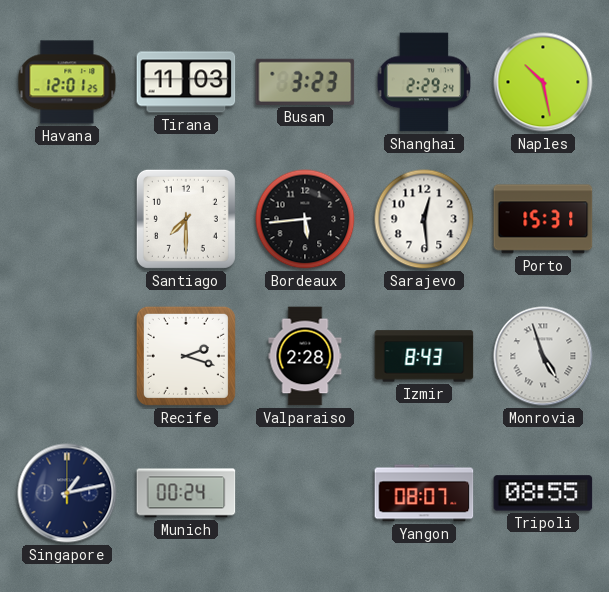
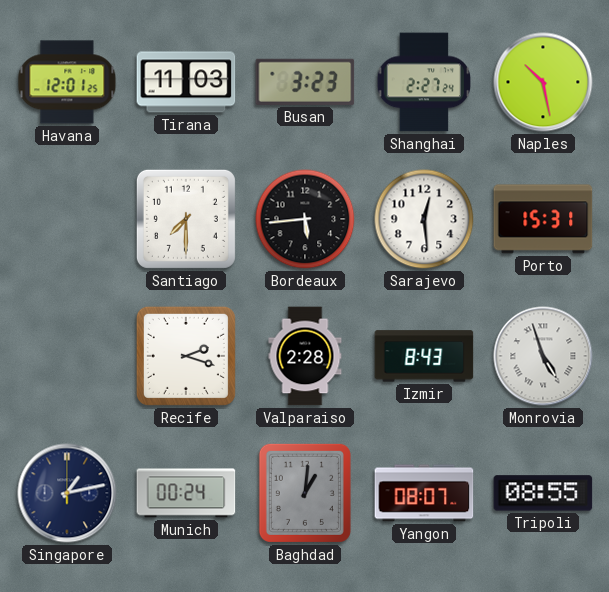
Shanghai: 2:29 -> 2:27
Baghdad: none -> 1:01
